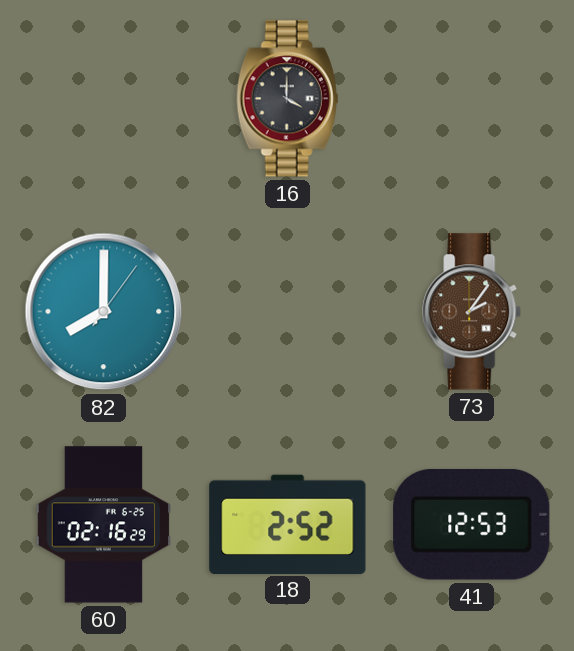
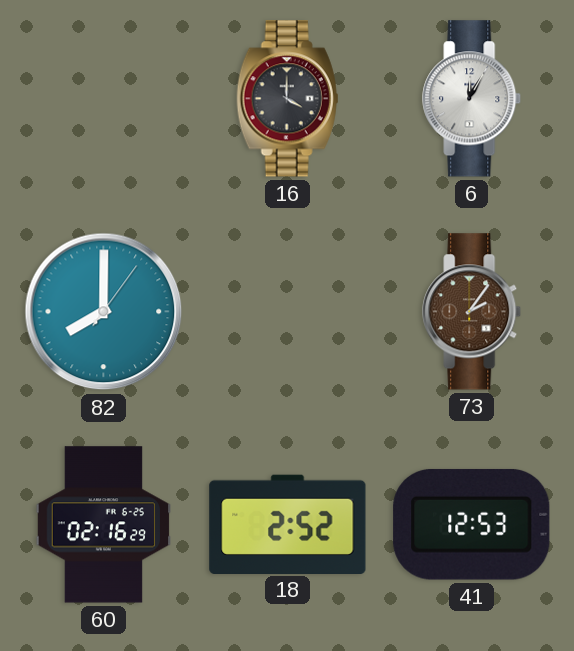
6: none -> 12:05
